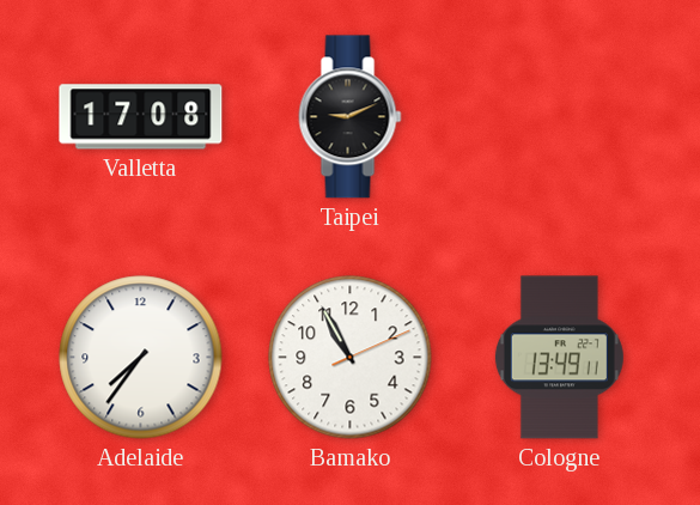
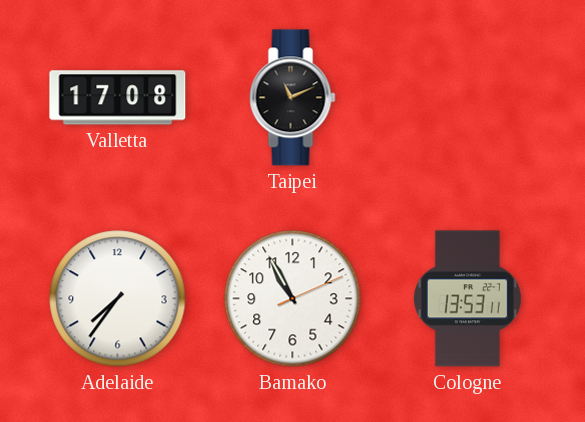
Taipei: 9:11 -> 11:11
Cologne: 13:49 -> 13:53
